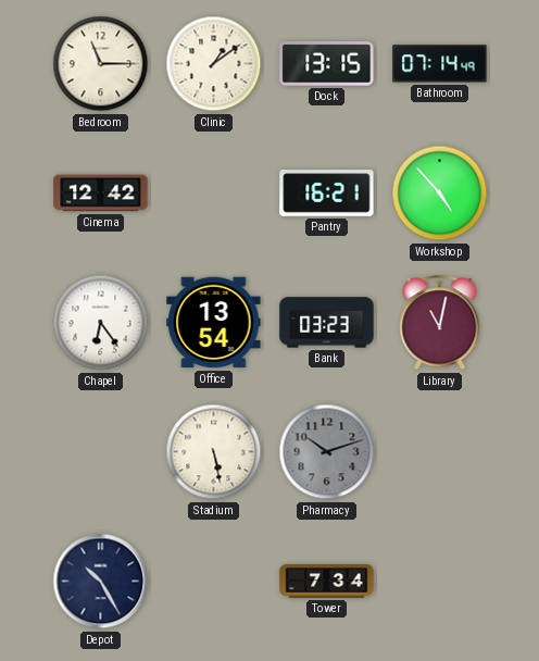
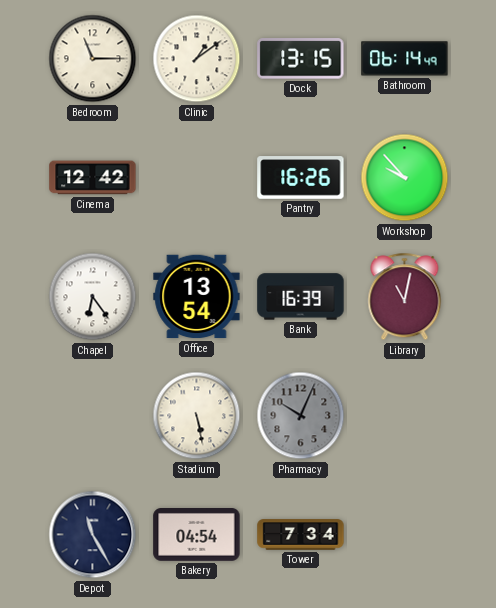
Bathroom: 07:14 -> 06:14
Pantry: 16:21 -> 16:26
Workshop: 4:53 -> 9:53
Bank: 03:23 -> 16:39
Pharmacy: 10:12 -> 10:04
Depot: 10:25 -> 11:25
Bakery: none -> 04:54
